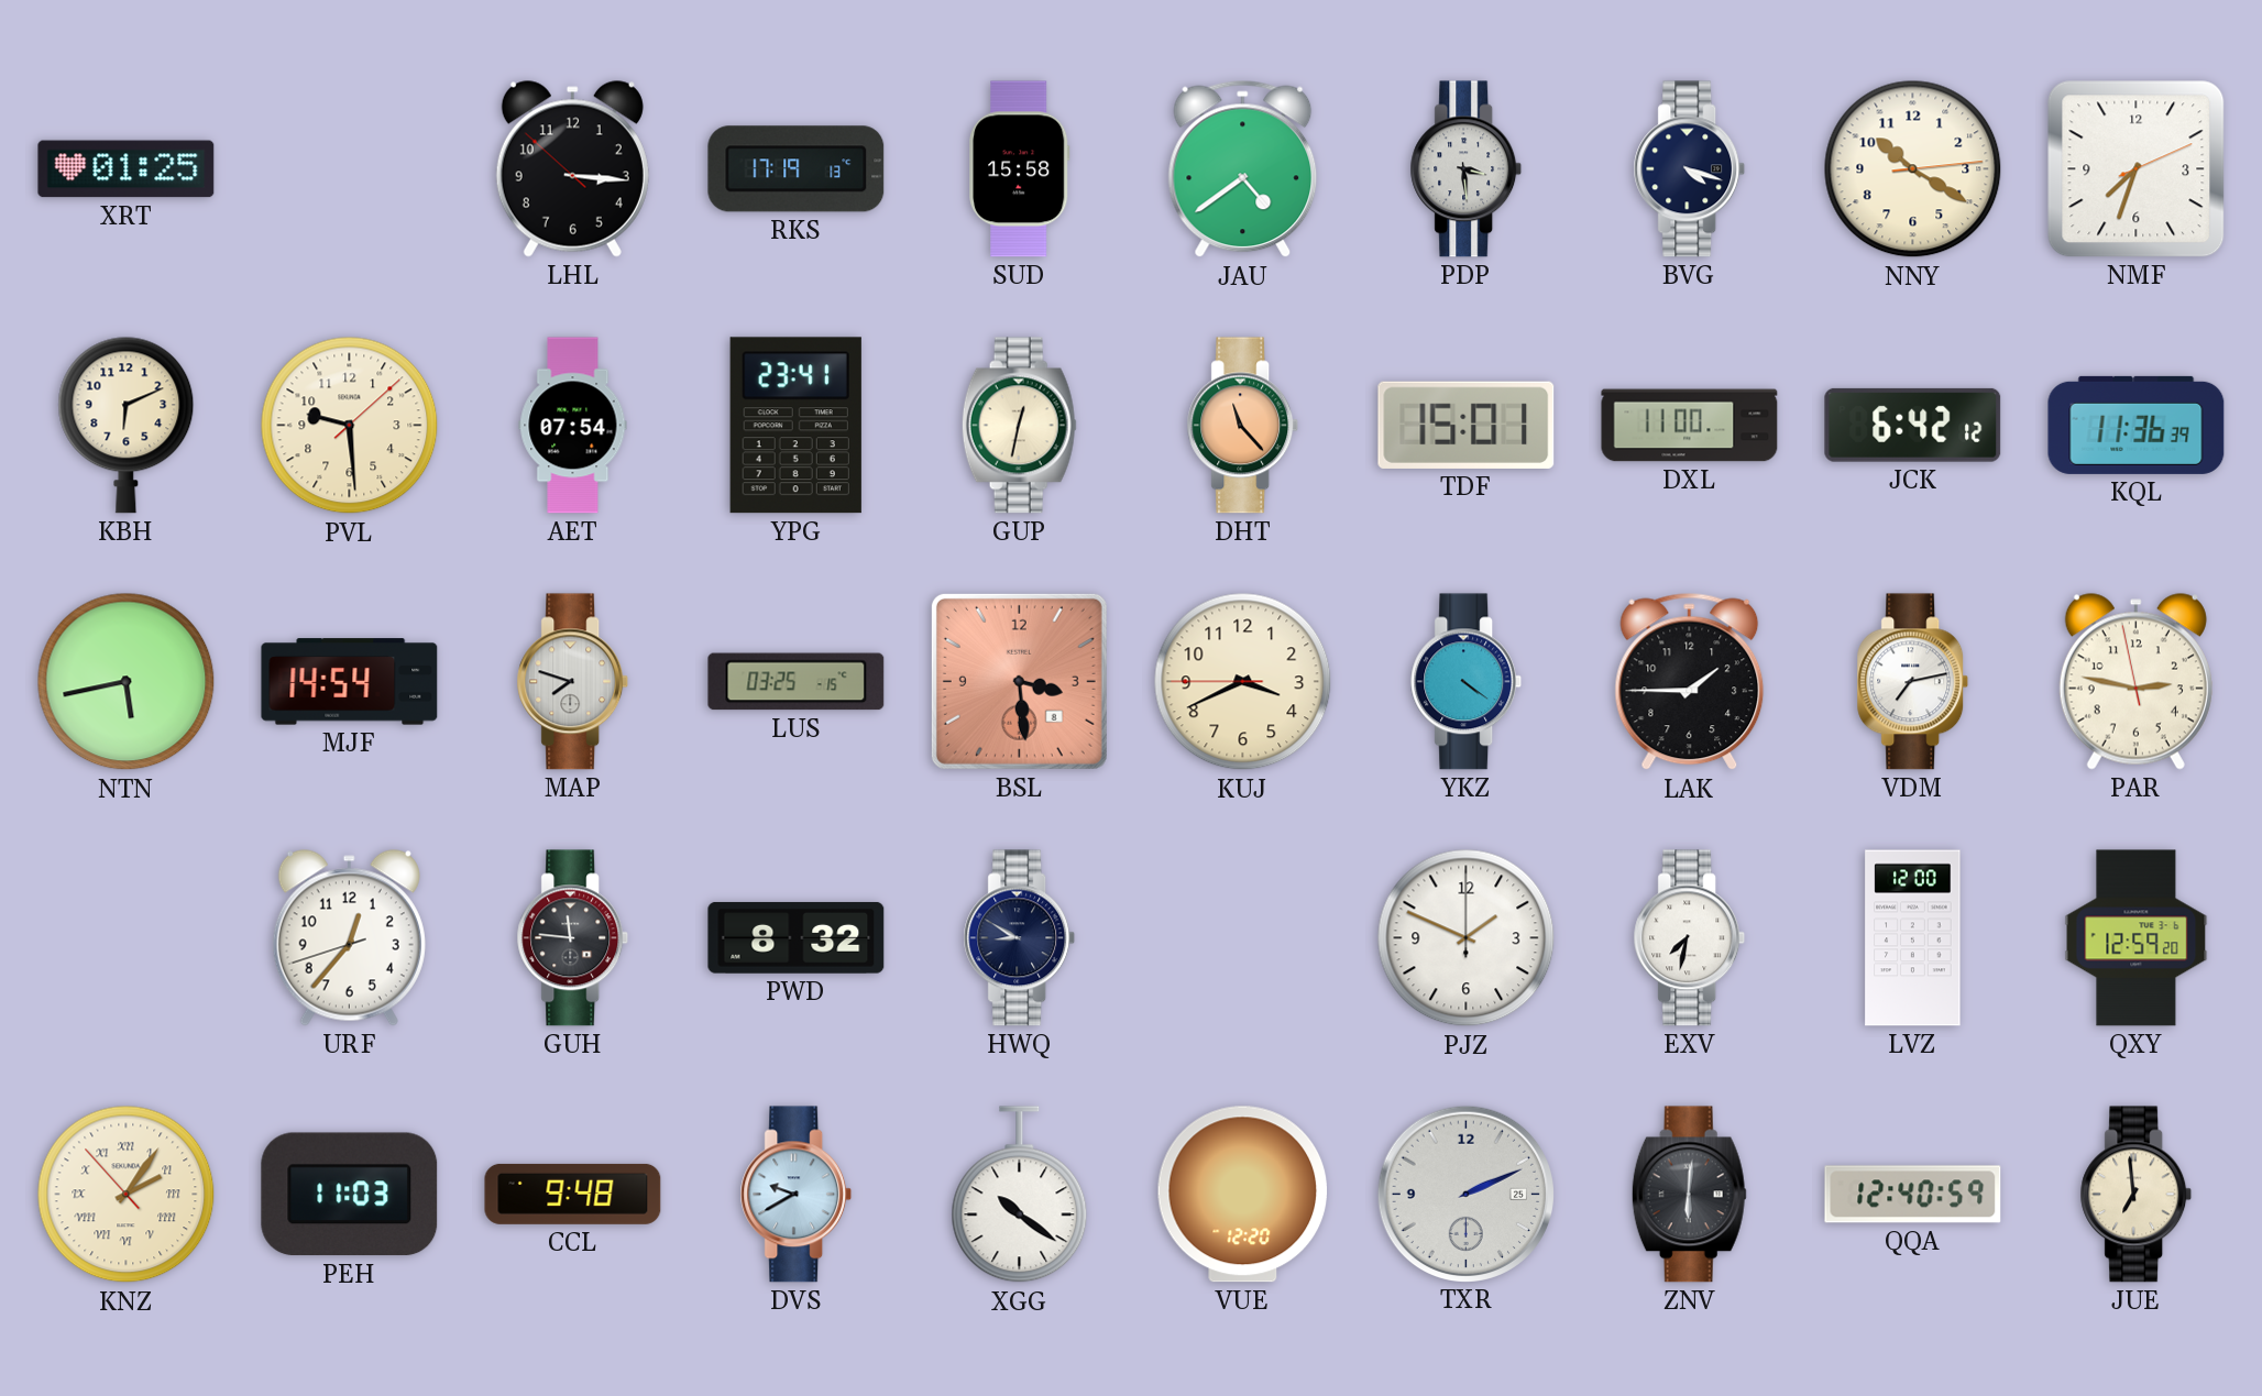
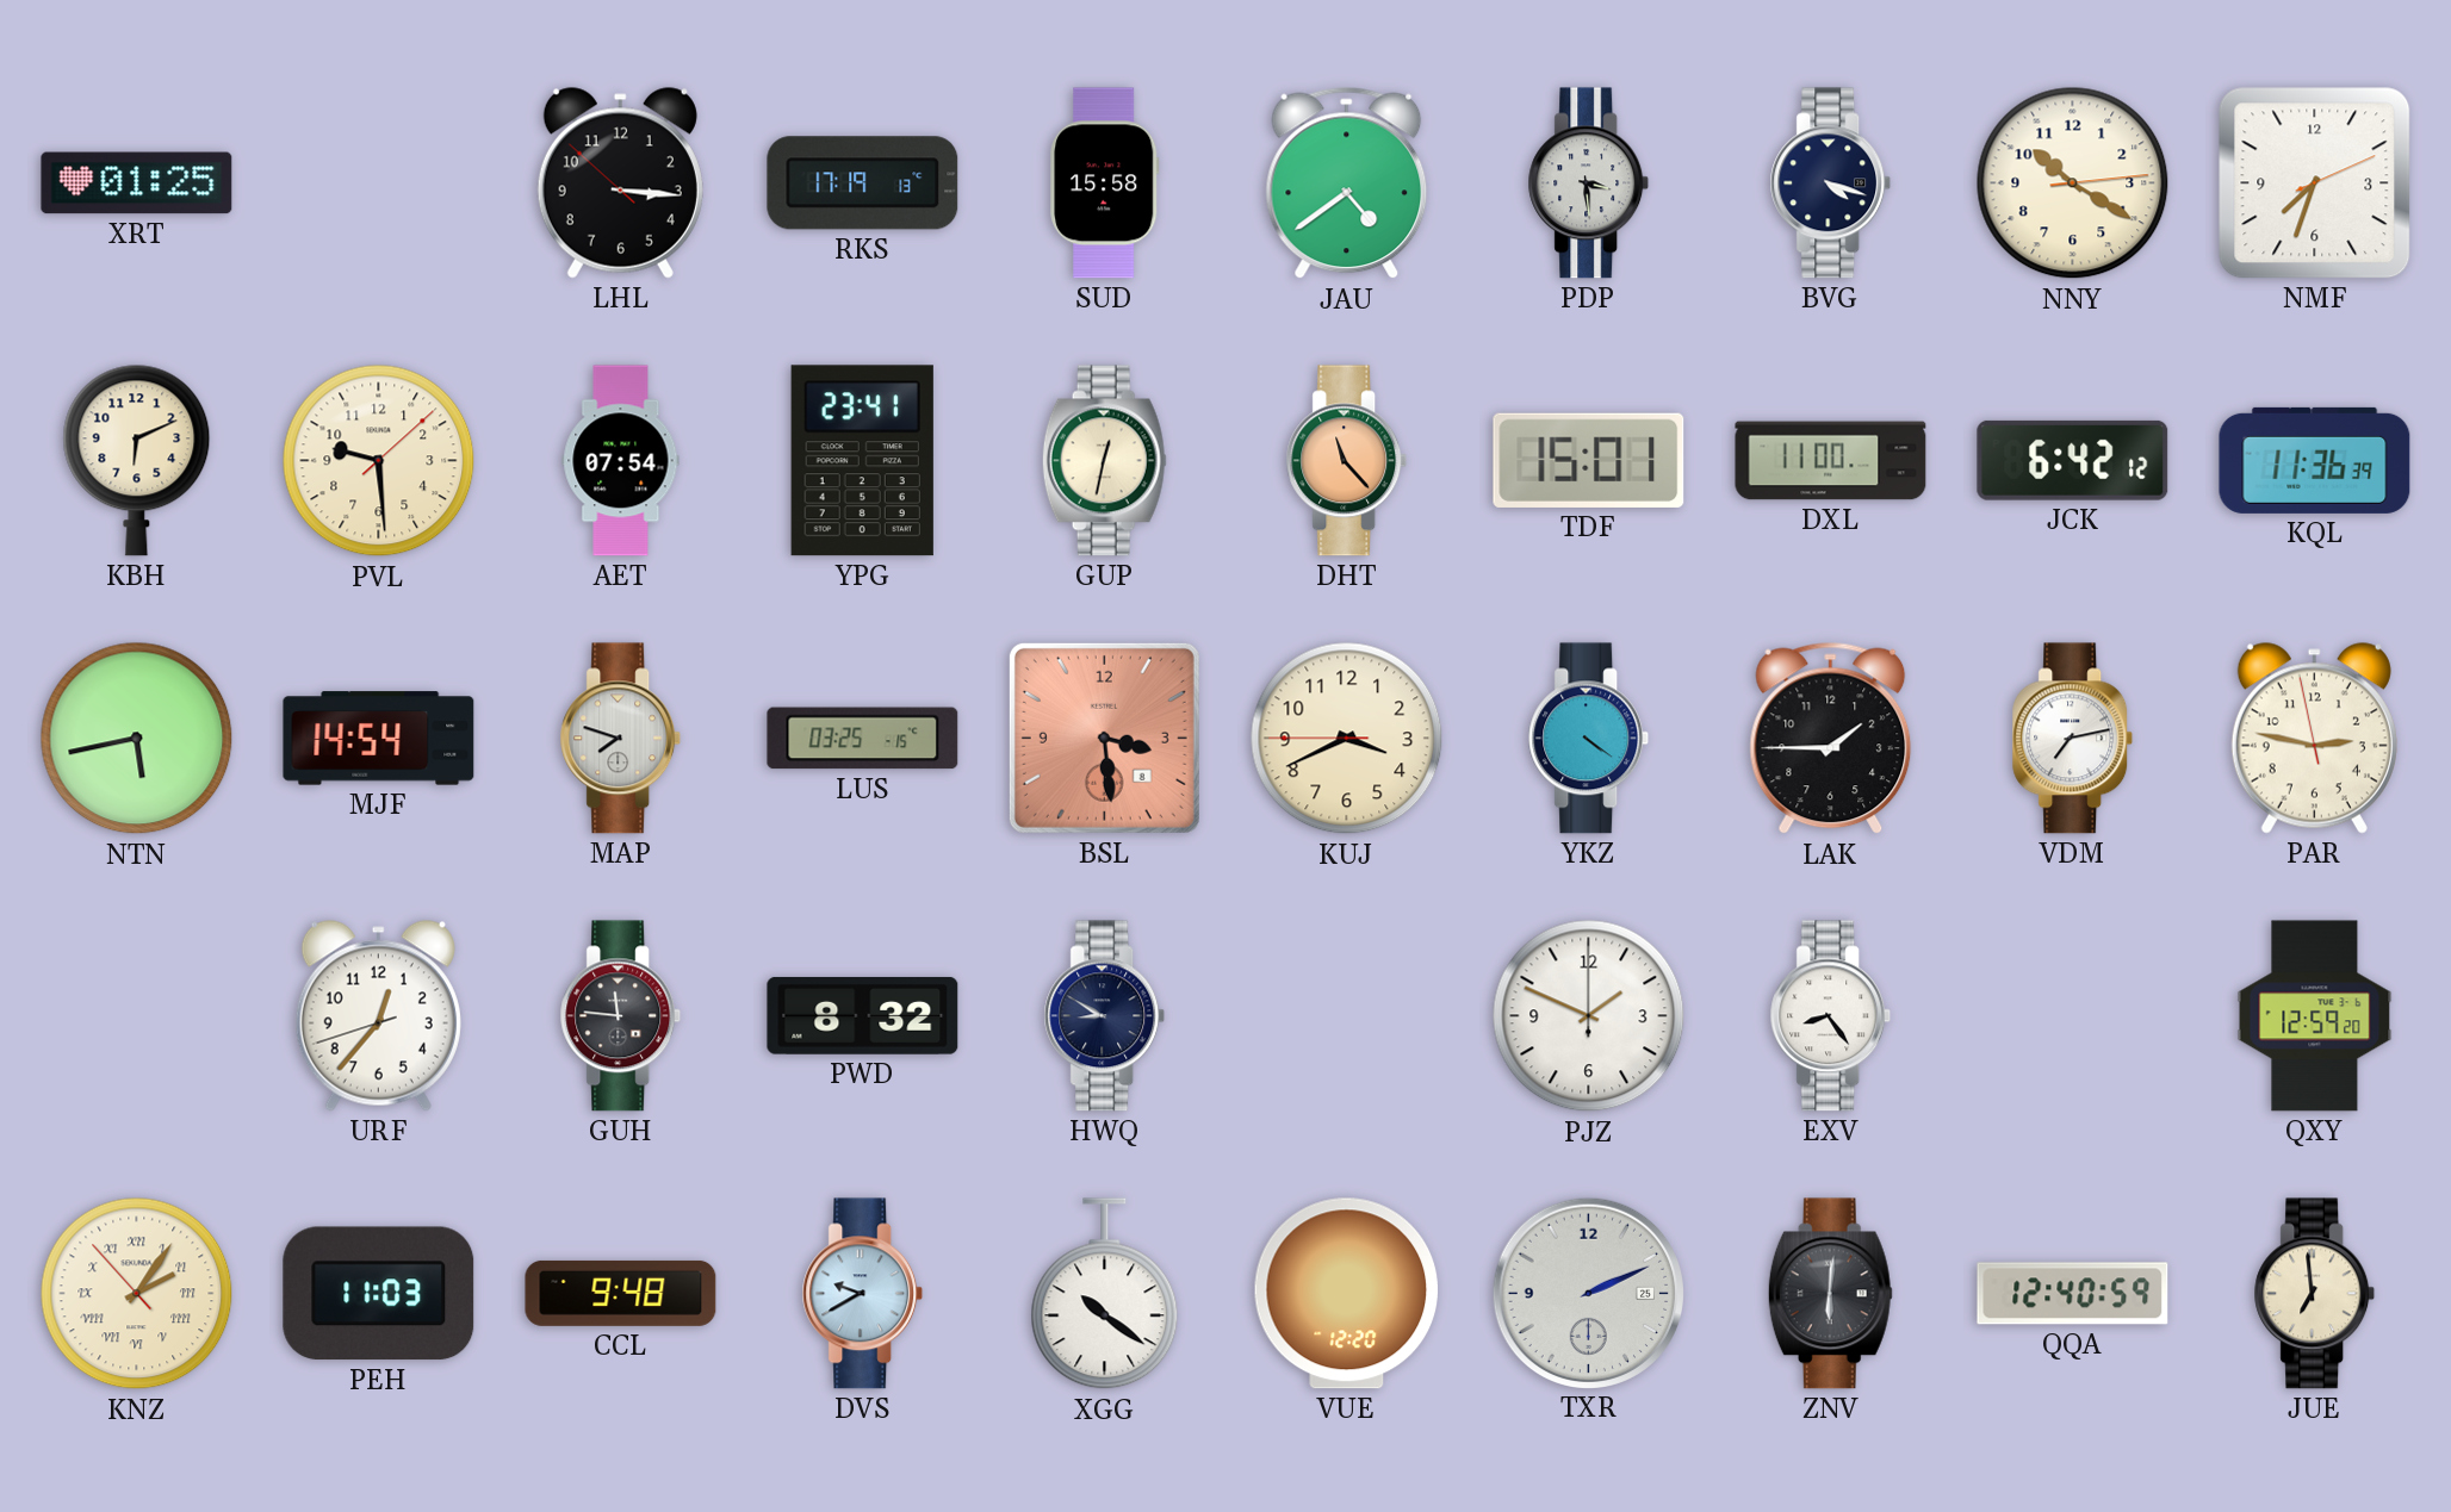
EXV: 7:32 -> 8:24
LVZ: 12:00 -> none
